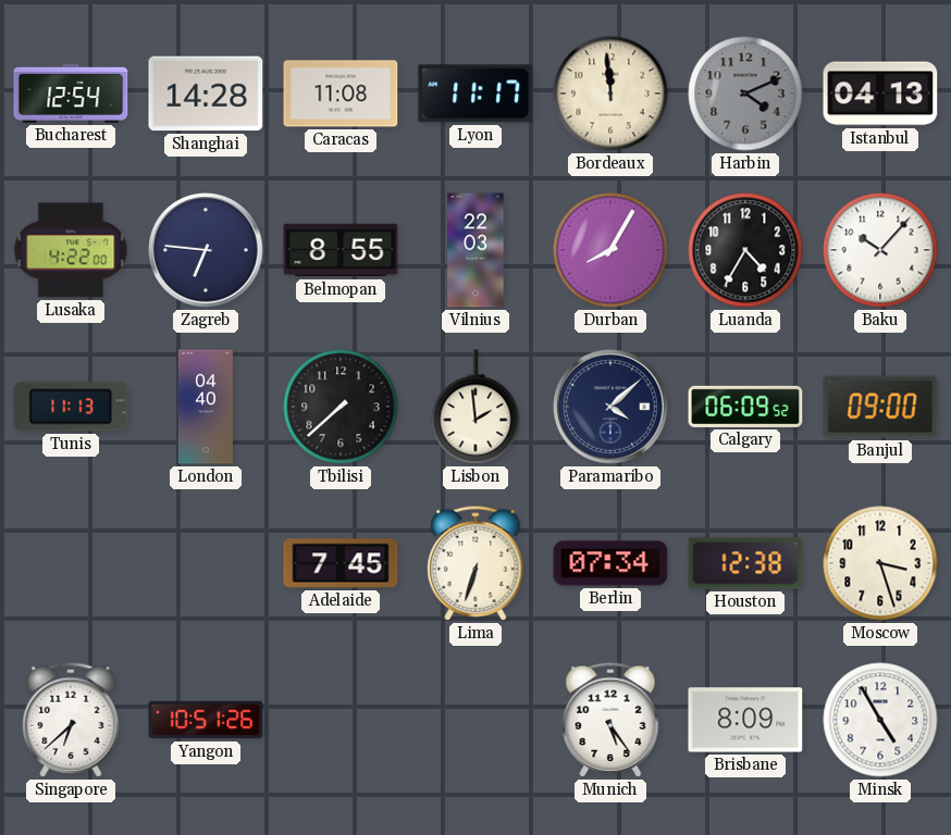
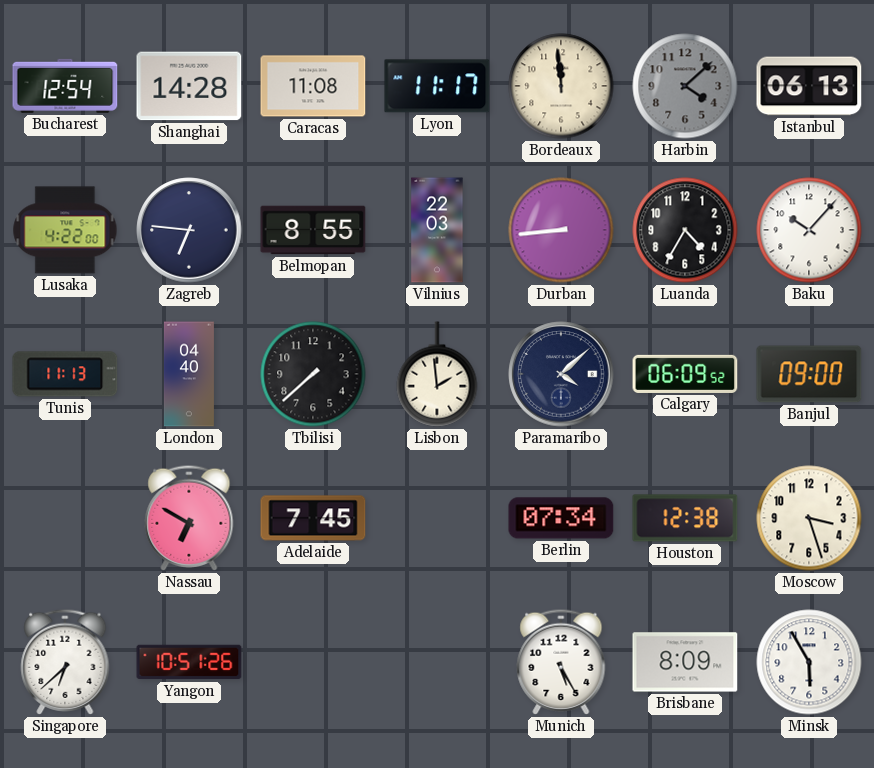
Harbin: 4:11 -> 4:08
Istanbul: 04:13 -> 06:13
Durban: 8:05 -> 8:44
Nassau: none -> 6:50
Lima: 6:33 -> none
Munich: 5:24 -> 5:25
Minsk: 4:55 -> 5:55
